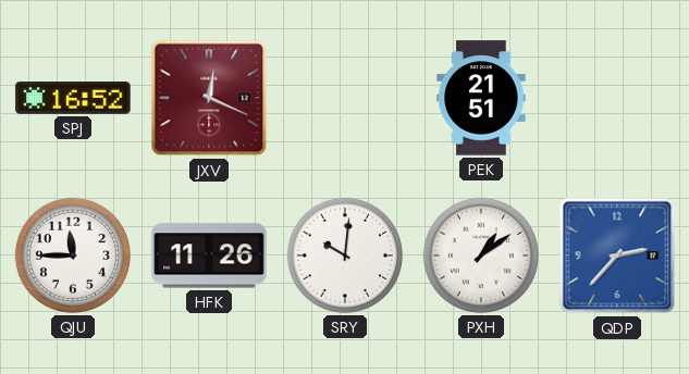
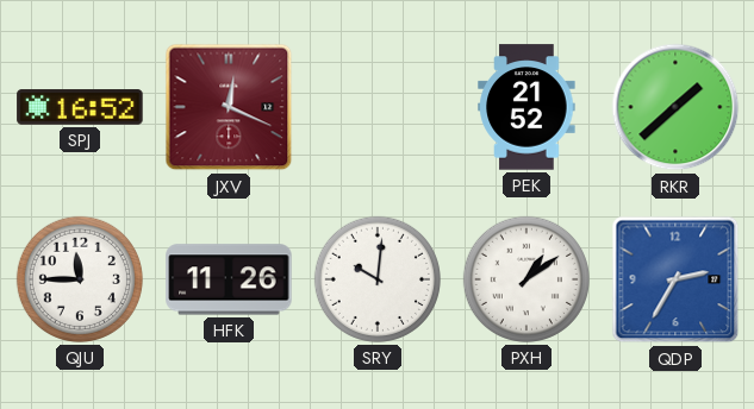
PEK: 21:51 -> 21:52
RKR: none -> 1:38
QDP: 2:37 -> 2:35
